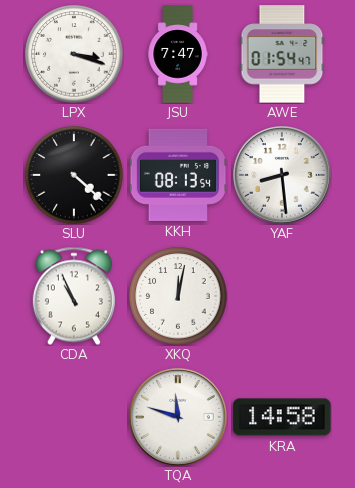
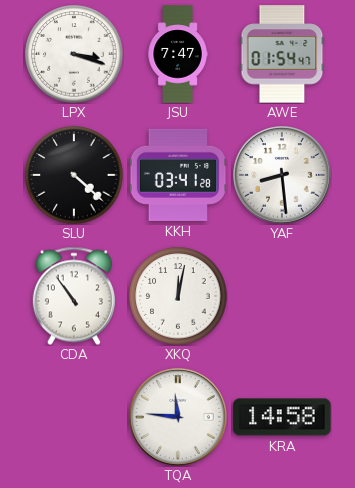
KKH: 08:13 -> 03:41
CDA: 10:56 -> 10:54
TQA: 11:48 -> 11:46
